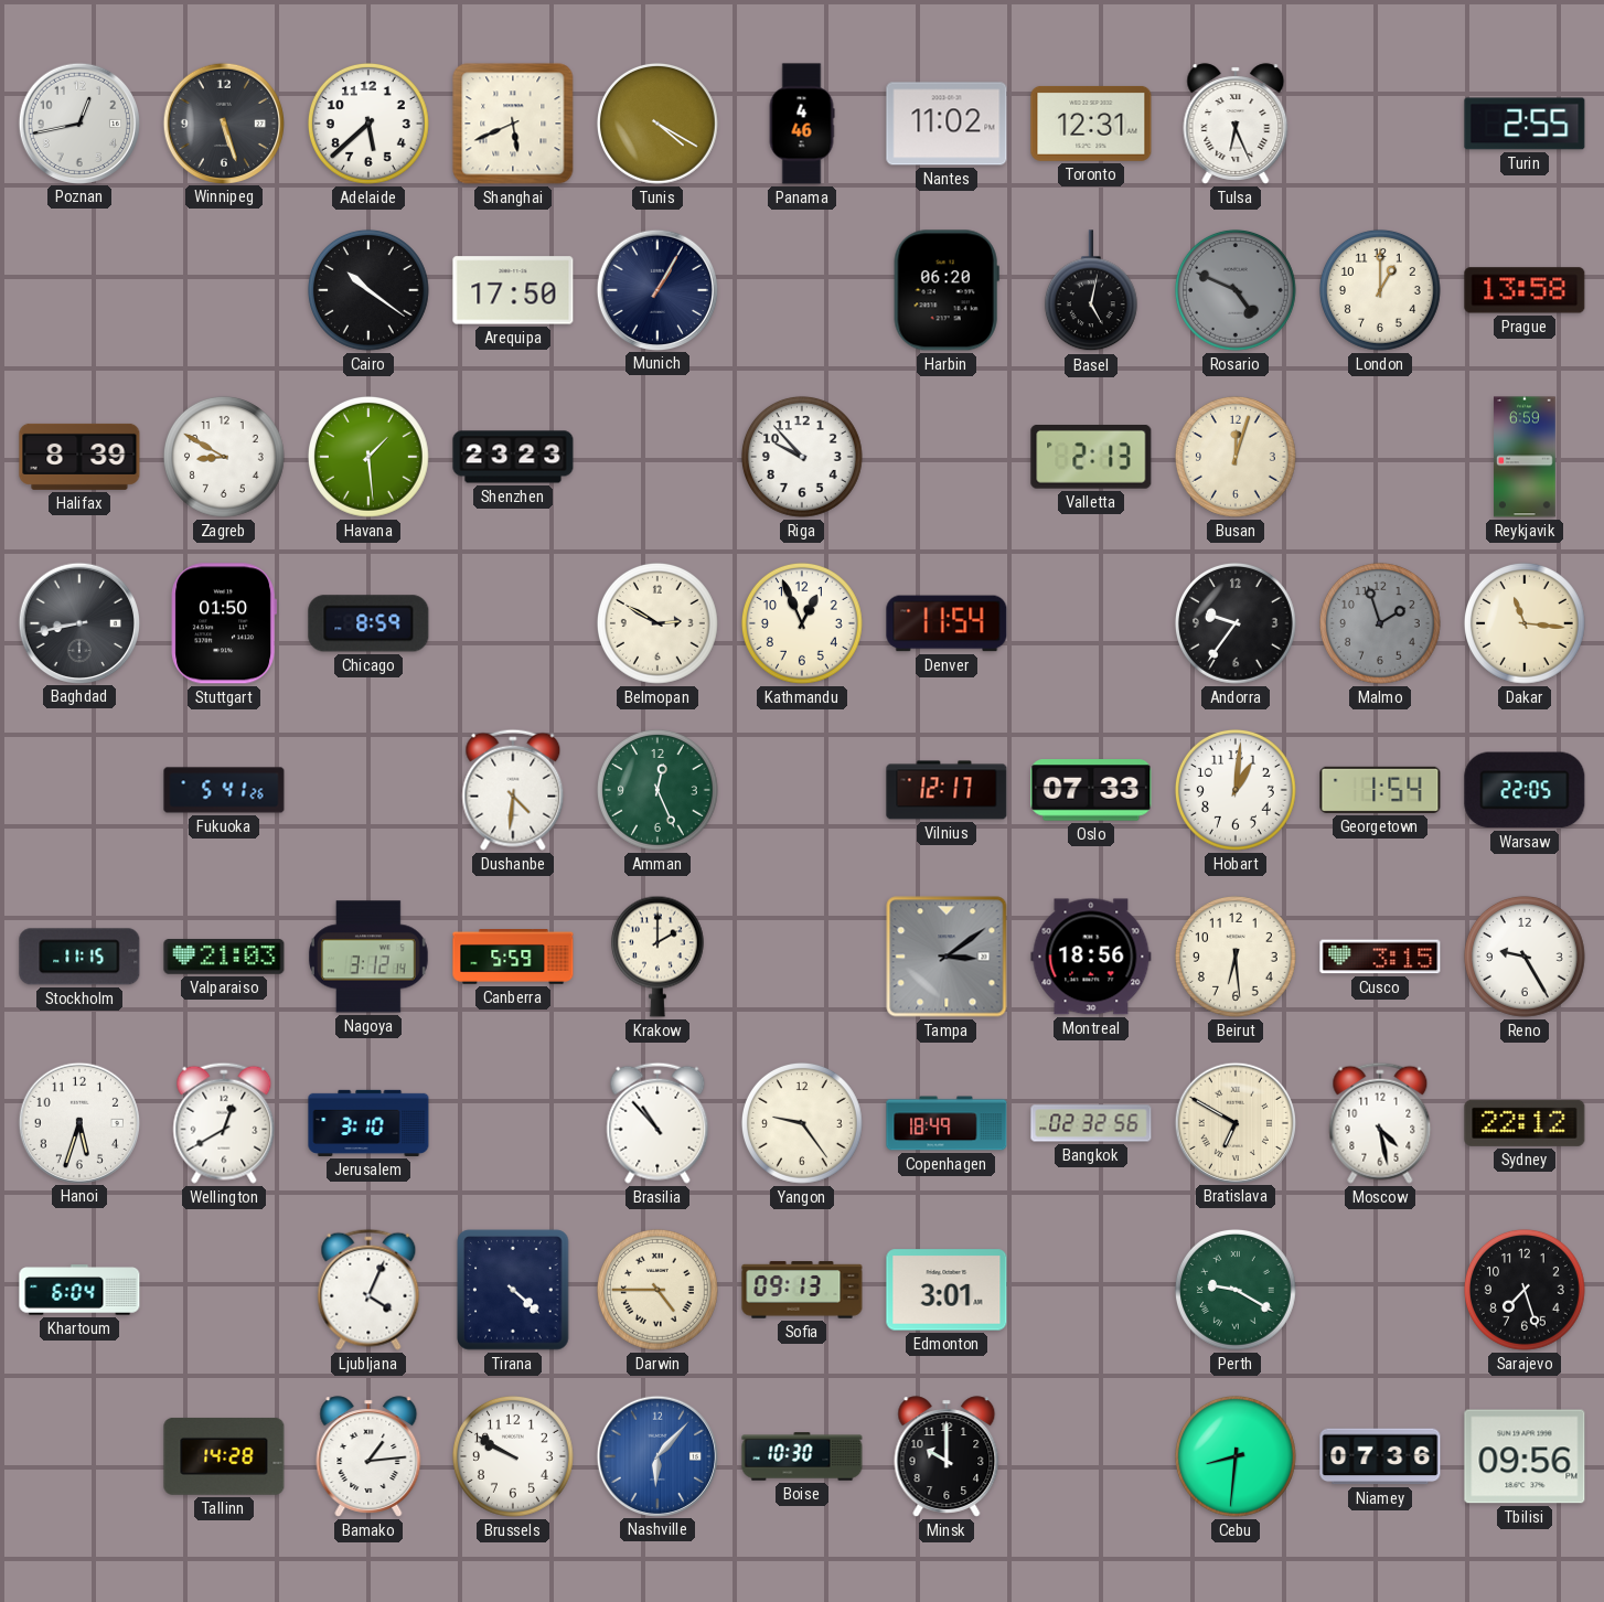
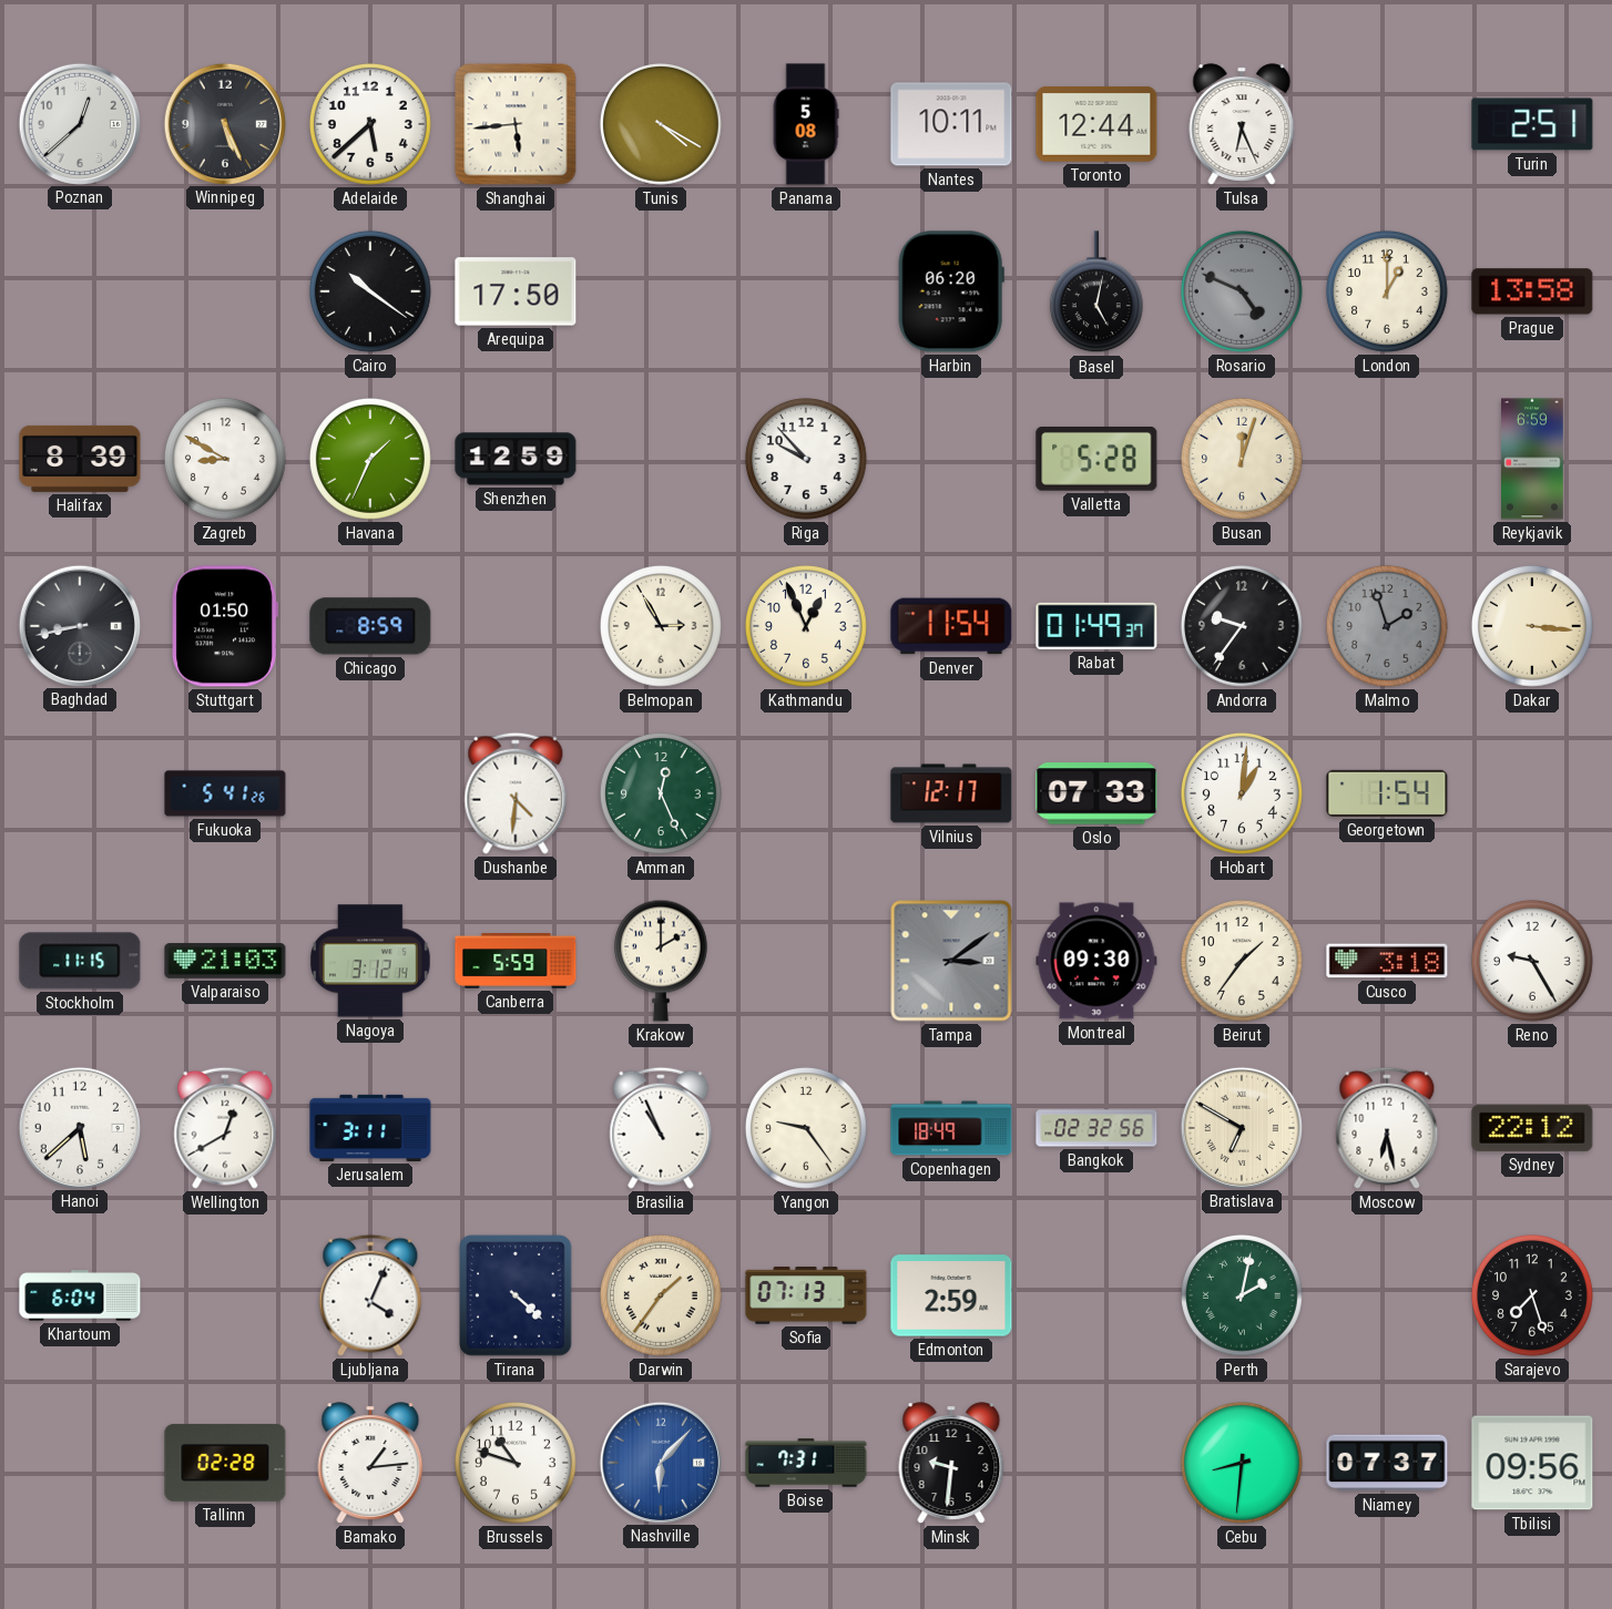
Poznan: 12:43 -> 12:38
Winnipeg: 5:27 -> 5:26
Shanghai: 5:41 -> 5:44
Panama: 4:46 -> 5:08
Nantes: 11:02 -> 10:11
Toronto: 12:31 -> 12:44
Turin: 2:55 -> 2:51
Munich: 1:05 -> none
Havana: 1:29 -> 1:34
Shenzhen: 23:23 -> 12:59
Valletta: 2:13 -> 5:28
Belmopan: 2:50 -> 2:55
Rabat: none -> 01:49
Dakar: 11:16 -> 3:16
Warsaw: 22:05 -> none
Montreal: 18:56 -> 09:30
Beirut: 6:29 -> 1:36
Cusco: 3:15 -> 3:18
Hanoi: 5:33 -> 5:38
Jerusalem: 3:10 -> 3:11
Brasilia: 10:53 -> 10:56
Moscow: 4:28 -> 6:28
Darwin: 4:45 -> 1:36
Sofia: 09:13 -> 07:13
Edmonton: 3:01 -> 2:59
Perth: 9:20 -> 2:02
Tallinn: 14:28 -> 02:28
Brussels: 9:50 -> 10:48
Boise: 10:30 -> 7:31
Minsk: 10:00 -> 9:31
Niamey: 07:36 -> 07:37
